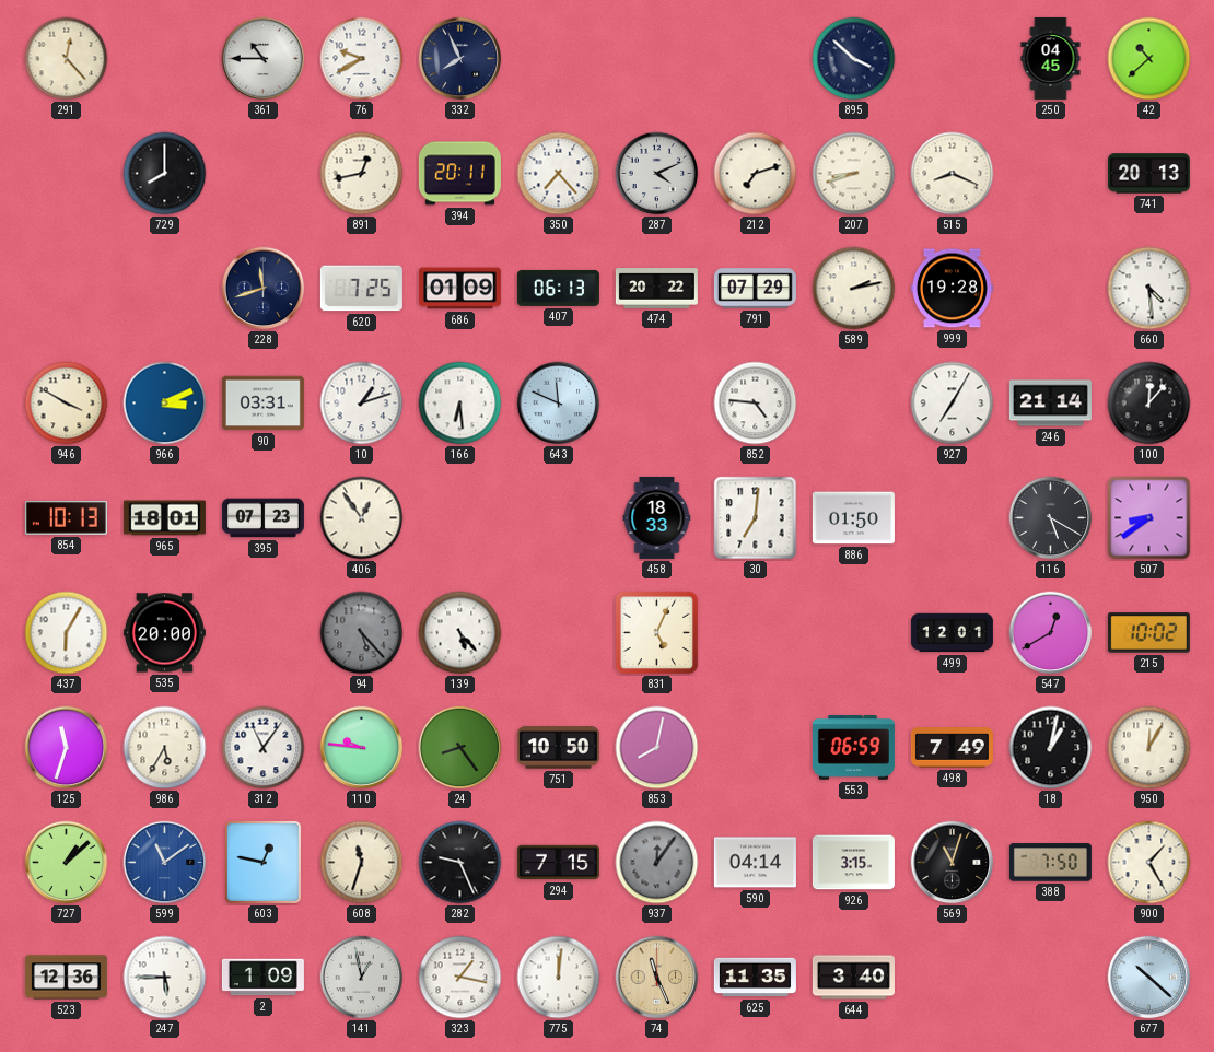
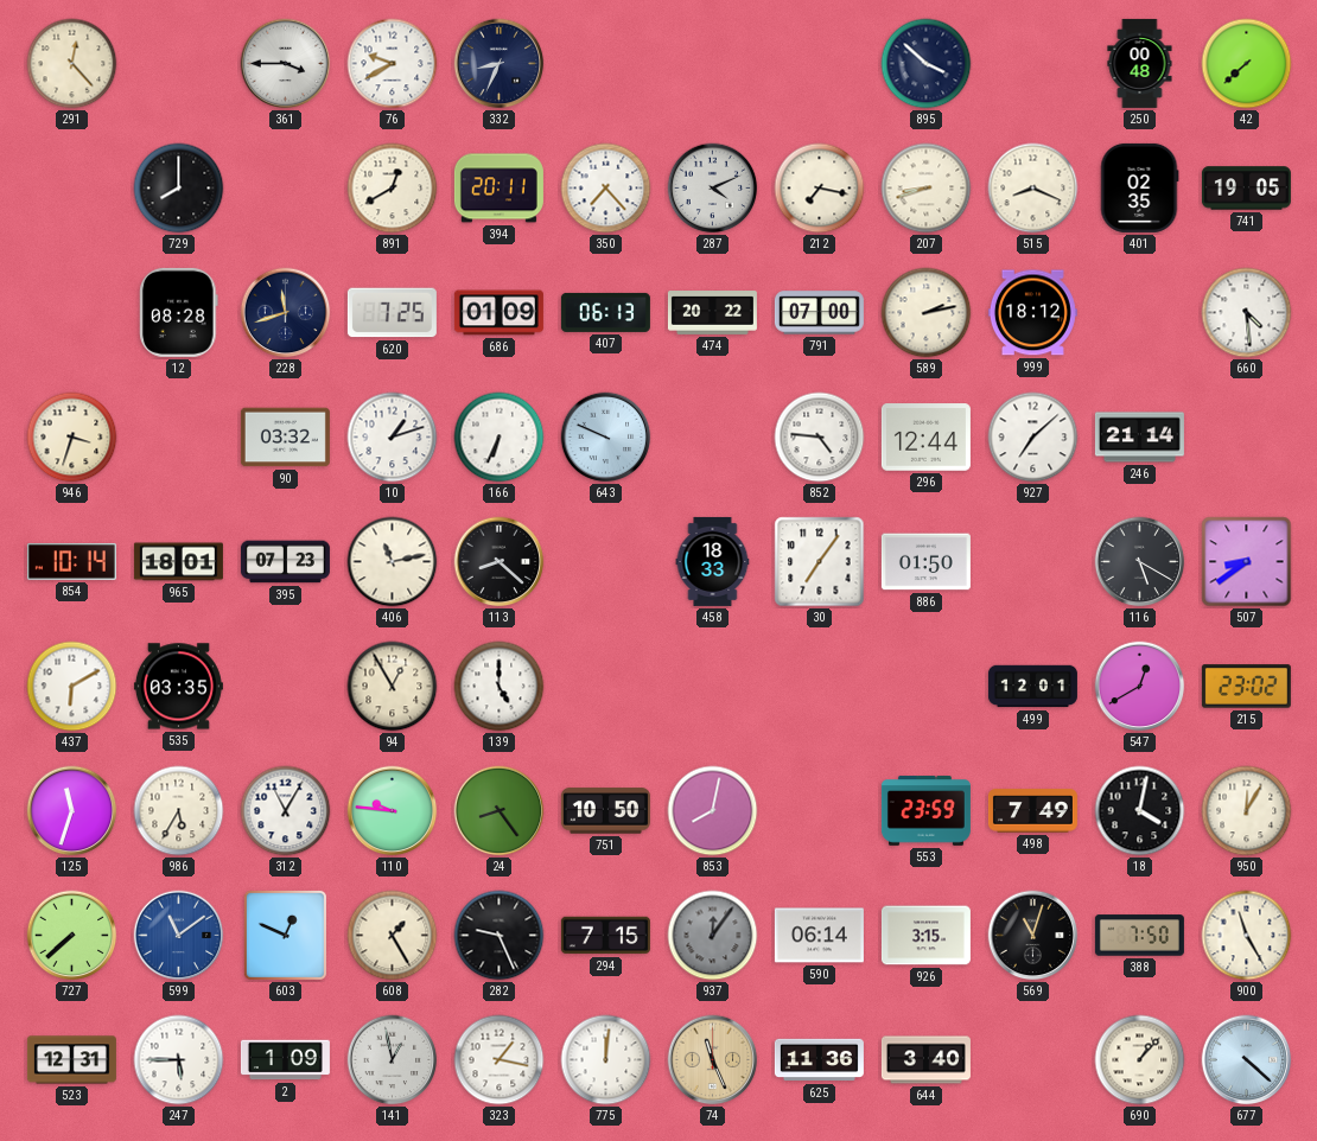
361: 10:45 -> 3:45
332: 7:56 -> 8:34
250: 04:45 -> 00:48
42: 10:38 -> 7:38
891: 12:43 -> 12:40
212: 7:12 -> 7:17
401: none -> 02:35
741: 20:13 -> 19:05
12: none -> 08:28
791: 07:29 -> 07:00
999: 19:28 -> 18:12
946: 3:50 -> 3:33
966: 3:11 -> none
90: 03:31 -> 03:32
166: 6:29 -> 6:34
643: 11:49 -> 9:49
296: none -> 12:44
927: 7:05 -> 7:08
100: 12:07 -> none
854: 10:13 -> 10:14
406: 12:54 -> 11:13
113: none -> 8:22
30: 7:01 -> 7:06
437: 6:05 -> 6:10
535: 20:00 -> 03:35
94: 5:23 -> 12:55
94 dial: grey -> cream
139: 5:23 -> 5:00
831: 5:04 -> none
215: 10:02 -> 23:02
312: 11:06 -> 11:05
553: 06:59 -> 23:59
18: 1:02 -> 4:02
727: 1:08 -> 7:38
603: 12:47 -> 12:49
608: 11:33 -> 1:25
590: 04:14 -> 06:14
900: 1:25 -> 11:25
523: 12:36 -> 12:31
625: 11:35 -> 11:36
690: none -> 1:07
677: 10:22 -> 4:22
